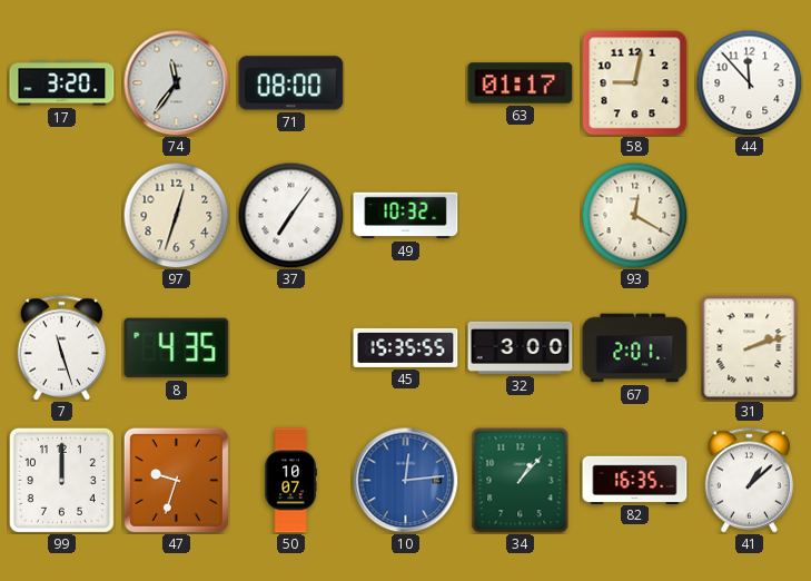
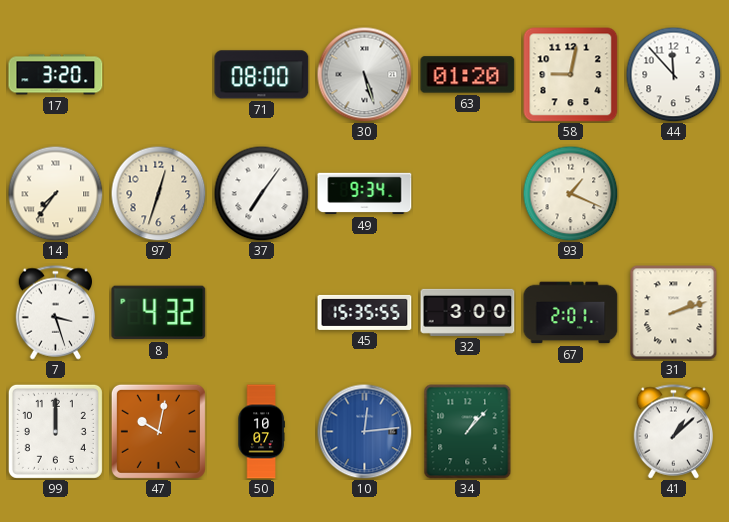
74: 11:36 -> none
30: none -> 5:27
63: 01:17 -> 01:20
14: none -> 7:36
49: 10:32 -> 9:34
93: 12:20 -> 1:19
7: 11:27 -> 3:27
8: 4:35 -> 4:32
47: 9:33 -> 10:02
82: 16:35 -> none
